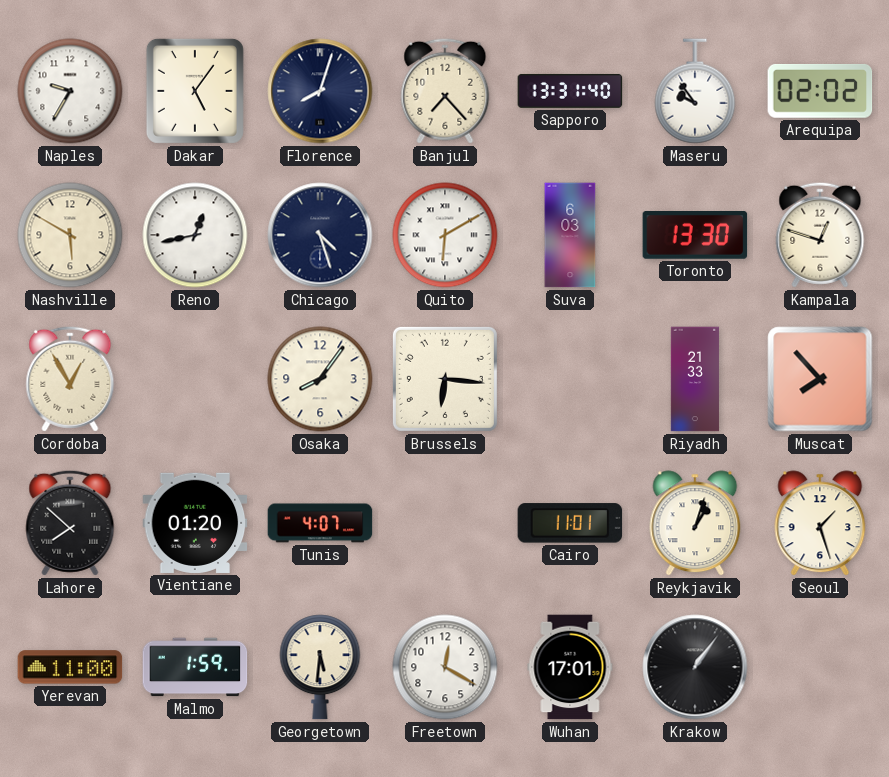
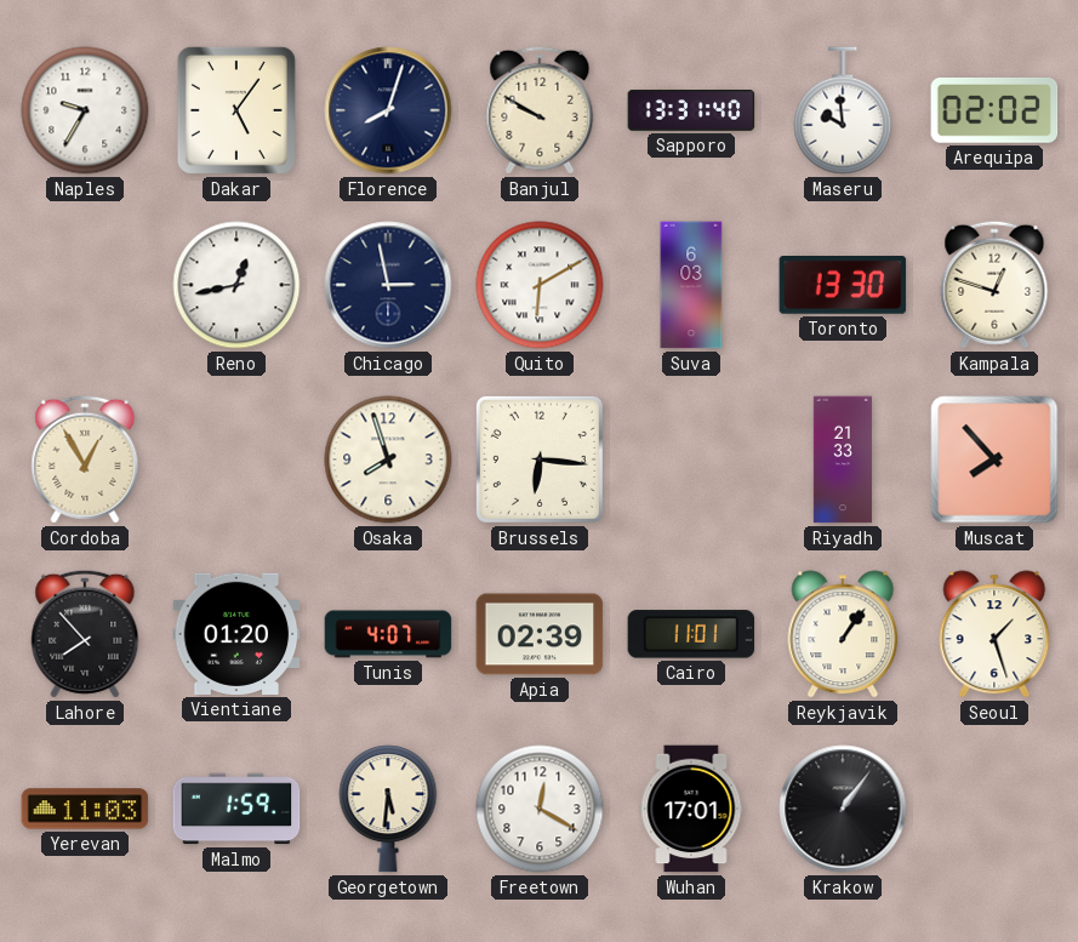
Banjul: 7:23 -> 9:50
Maseru: 9:54 -> 9:59
Nashville: 5:50 -> none
Chicago: 4:27 -> 2:58
Osaka: 8:06 -> 7:57
Lahore: 7:52 -> 7:53
Apia: none -> 02:39
Reykjavik: 1:03 -> 1:06
Yerevan: 11:00 -> 11:03
